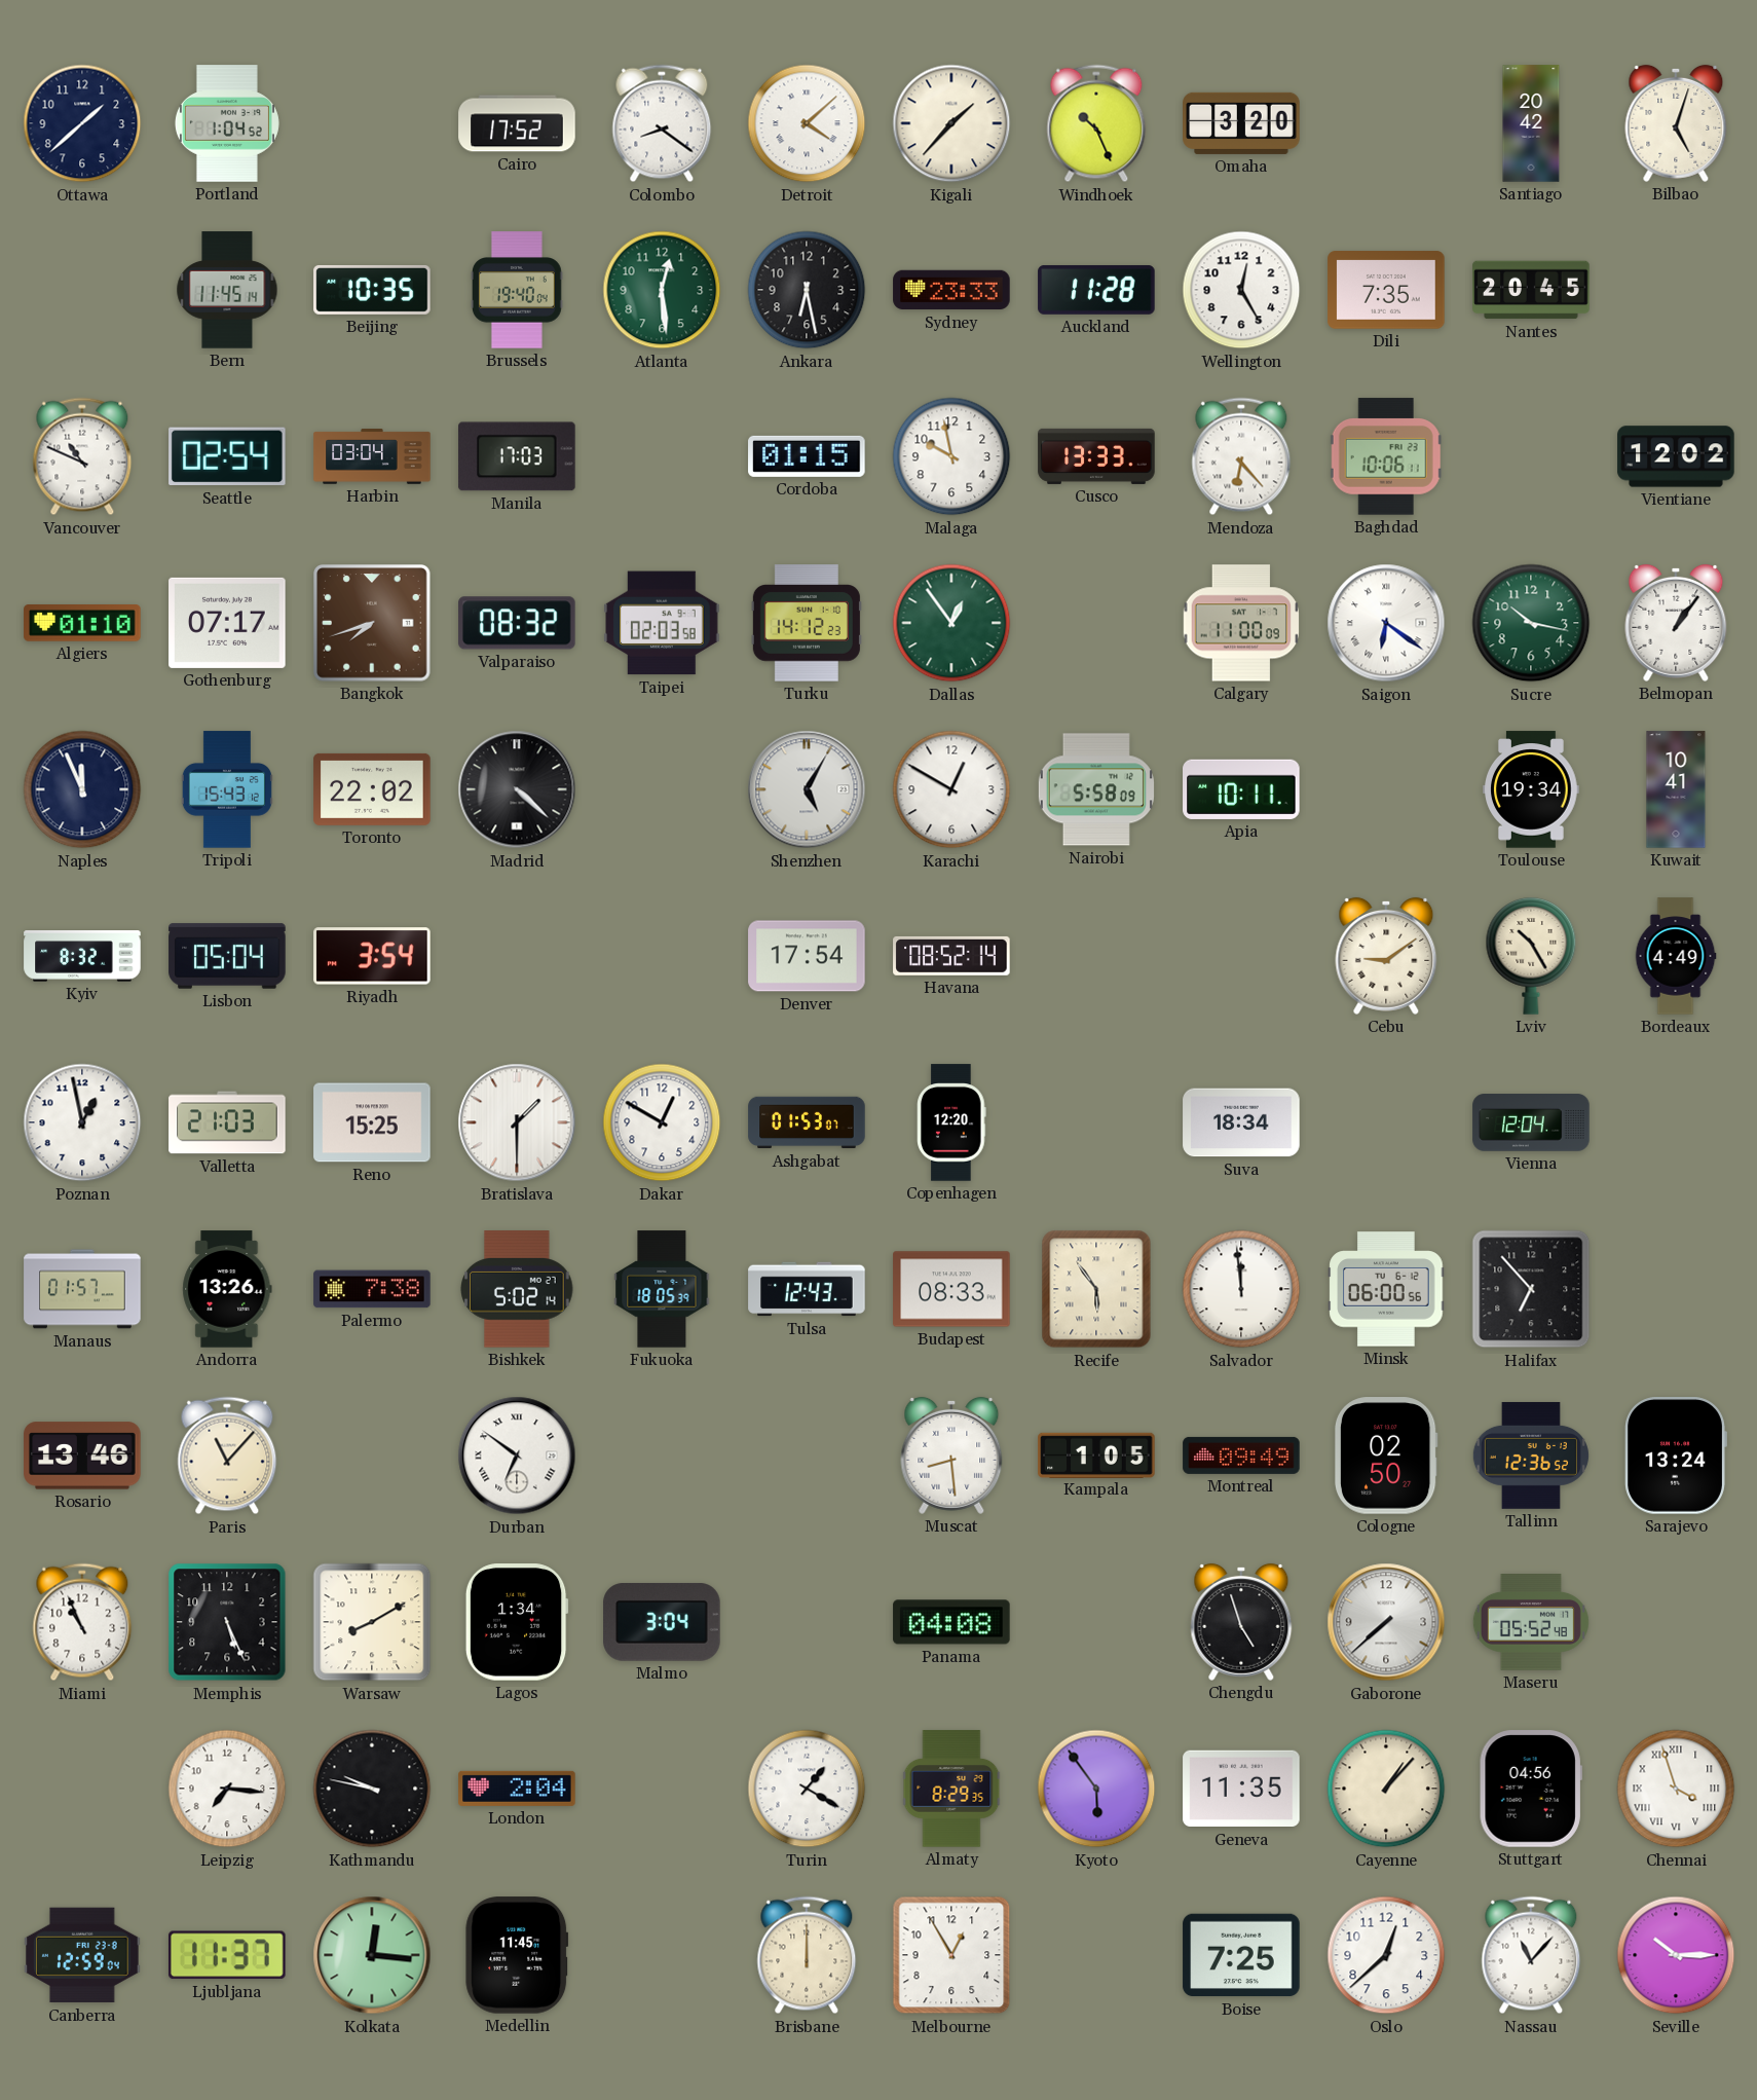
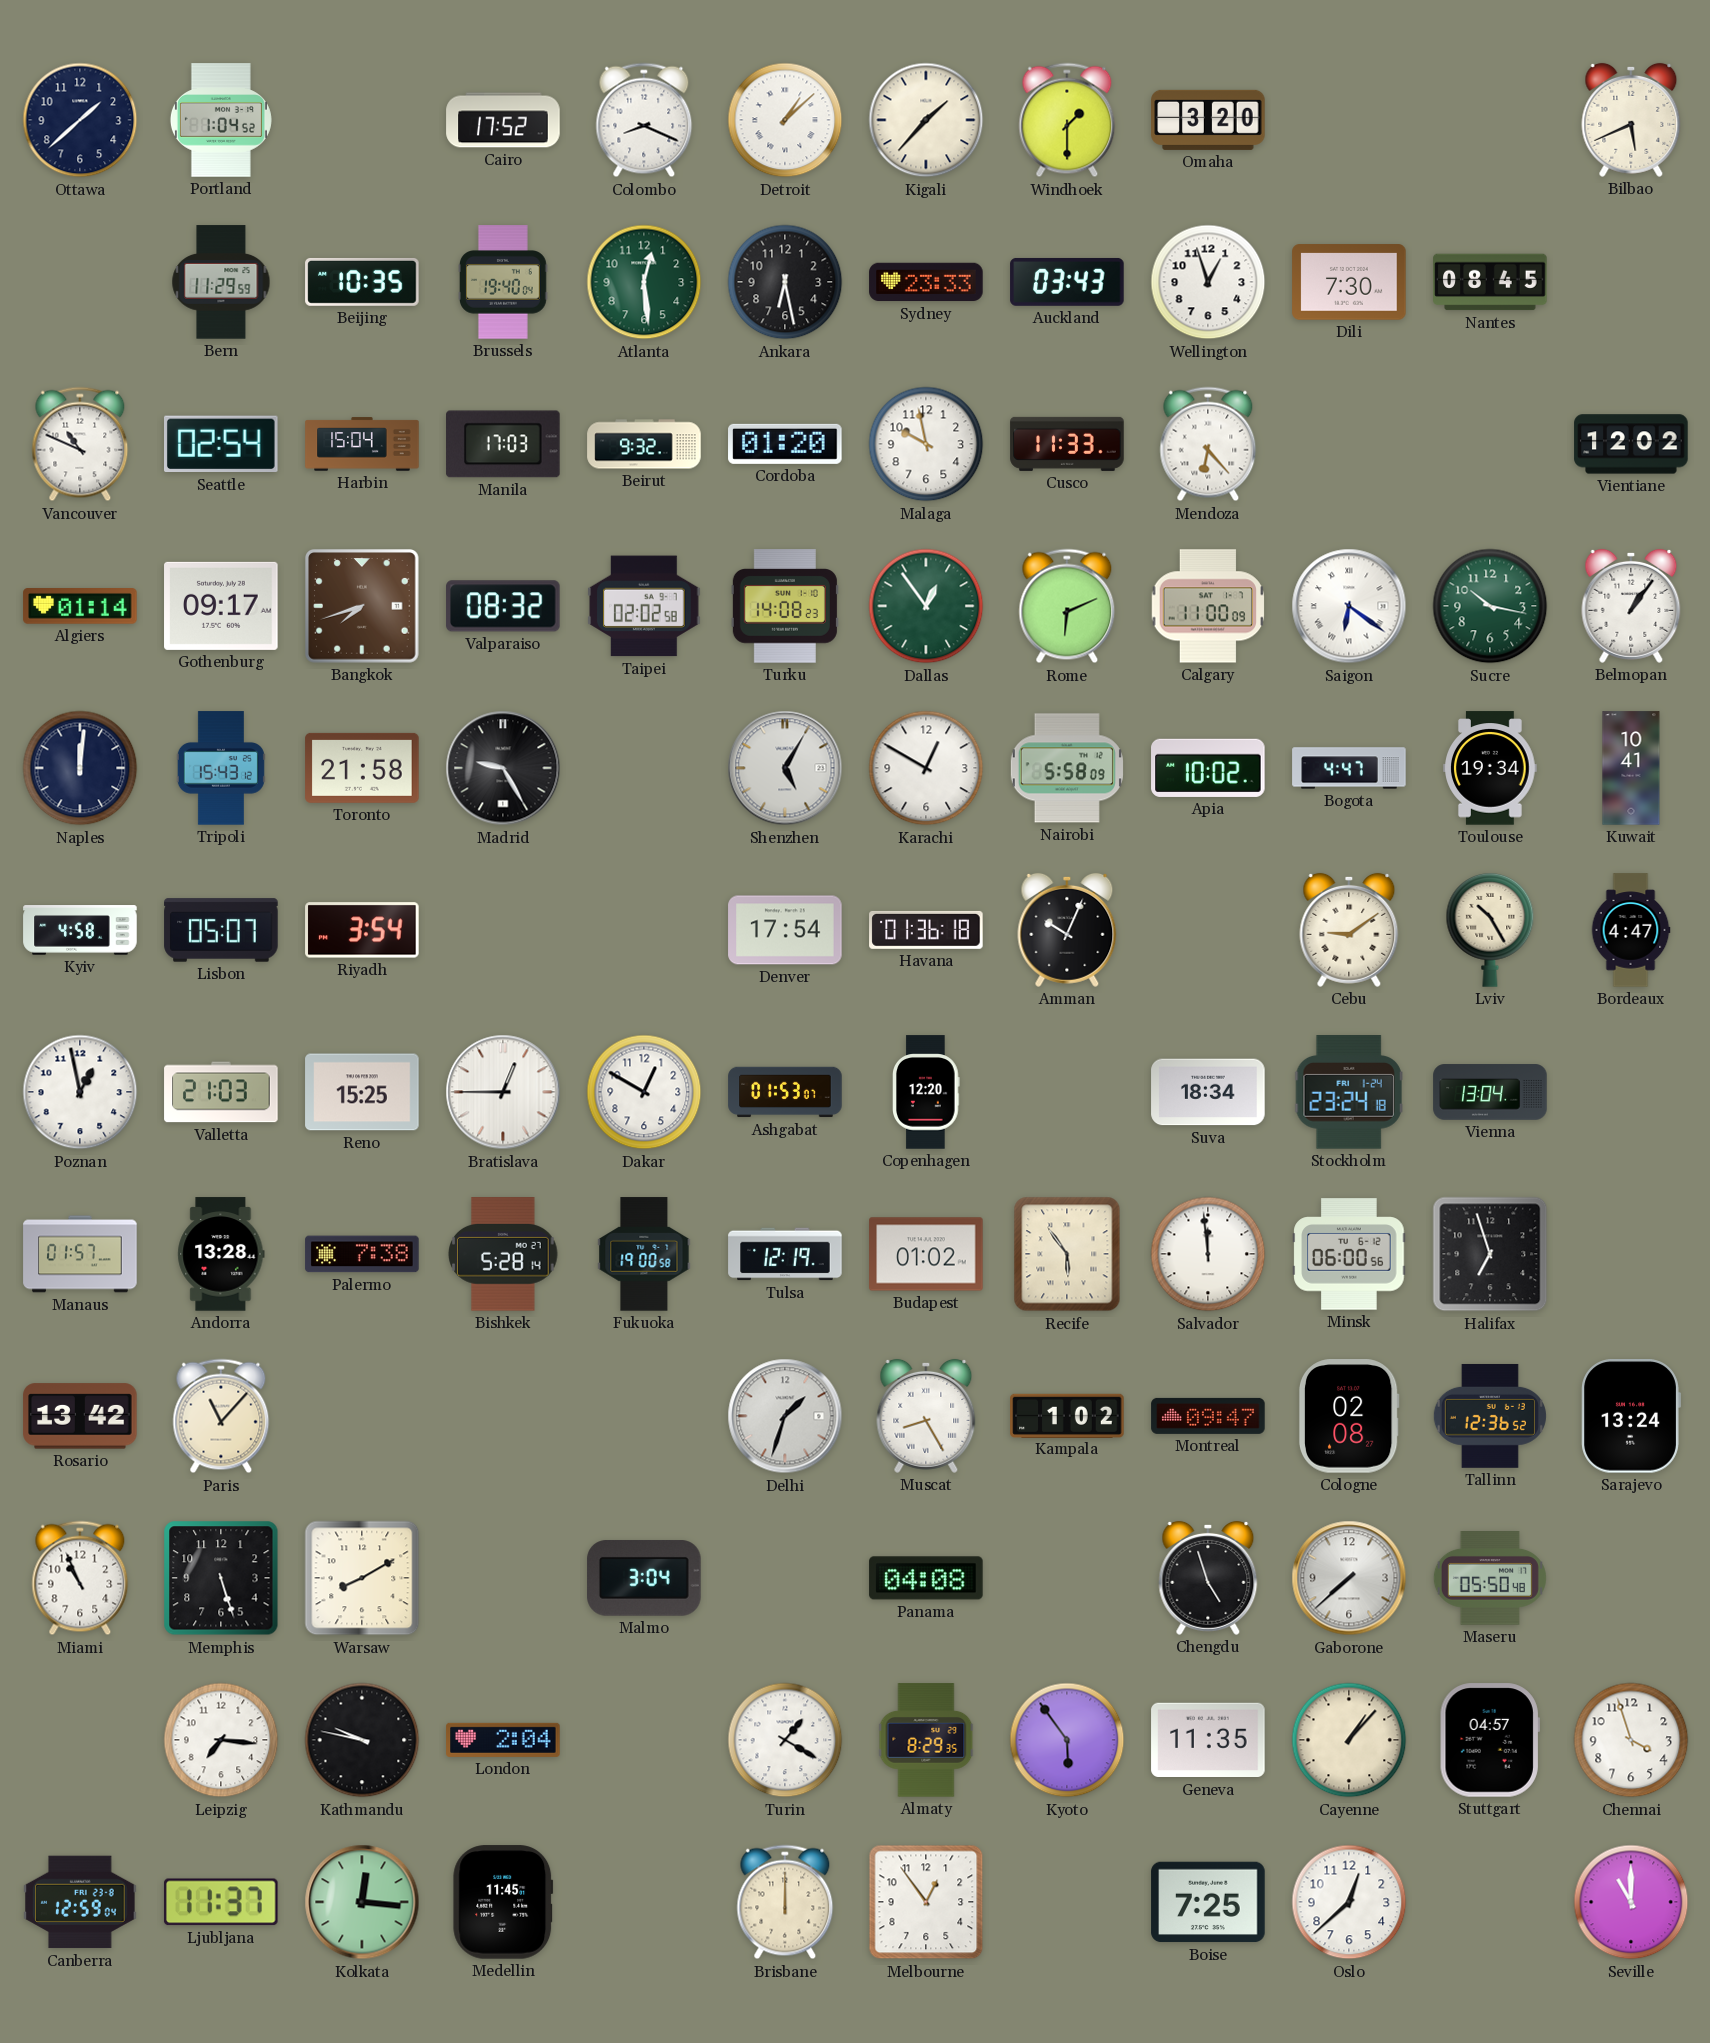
Colombo: 8:21 -> 8:19
Detroit: 4:08 -> 1:08
Windhoek: 10:26 -> 1:30
Santiago: 20:42 -> none
Bilbao: 5:03 -> 5:41
Bern: 11:45 -> 11:29
Auckland: 11:28 -> 03:43
Wellington: 12:25 -> 12:57
Dili: 7:35 -> 7:30
Nantes: 20:45 -> 08:45
Harbin: 03:04 -> 15:04
Beirut: none -> 9:32
Cordoba: 01:15 -> 01:20
Cusco: 13:33 -> 11:33
Baghdad: 10:06 -> none
Algiers: 01:10 -> 01:14
Gothenburg: 07:17 -> 09:17
Taipei: 02:03 -> 02:02
Turku: 14:12 -> 14:08
Rome: none -> 6:11
Naples: 11:56 -> 12:01
Toronto: 22:02 -> 21:58
Madrid: 4:22 -> 9:25
Apia: 10:11 -> 10:02
Bogota: none -> 4:47
Kyiv: 8:32 -> 4:58
Lisbon: 05:04 -> 05:07
Havana: 08:52 -> 01:36
Amman: none -> 10:04
Bordeaux: 4:49 -> 4:47
Bratislava: 1:30 -> 12:45
Stockholm: none -> 23:24
Vienna: 12:04 -> 13:04
Andorra: 13:26 -> 13:28
Bishkek: 5:02 -> 5:28
Fukuoka: 18:05 -> 19:00
Tulsa: 12:43 -> 12:19
Budapest: 08:33 -> 01:02
Halifax: 6:53 -> 6:57
Rosario: 13:46 -> 13:42
Durban: 6:51 -> none
Delhi: none -> 1:33
Muscat: 8:29 -> 8:25
Kampala: 1:05 -> 1:02
Montreal: 09:49 -> 09:47
Cologne: 02:50 -> 02:08
Memphis: 5:26 -> 5:27
Lagos: 1:34 -> none
Maseru: 05:52 -> 05:50
Stuttgart: 04:56 -> 04:57
Chennai numerals: Roman -> Arabic
Melbourne: 12:55 -> 12:54
Nassau: 11:07 -> none
Seville: 10:15 -> 11:00
